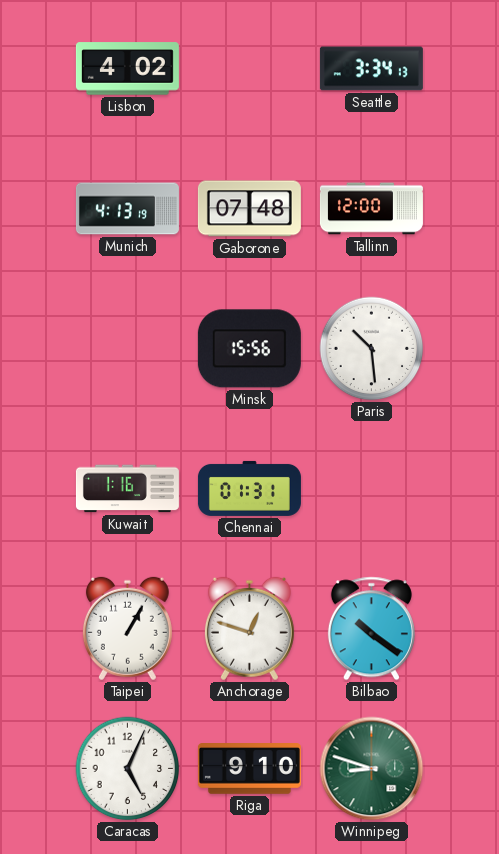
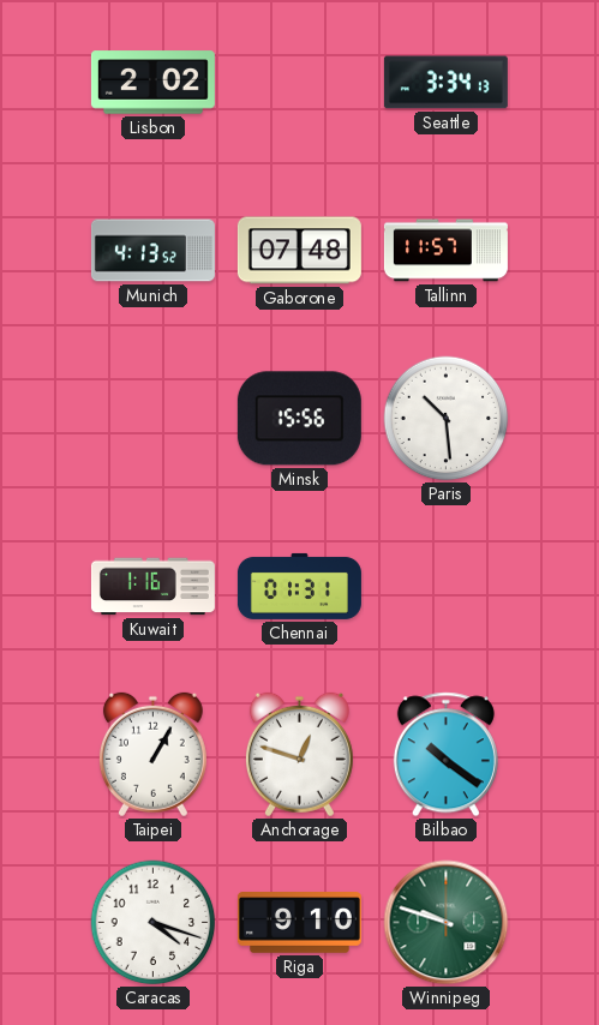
Lisbon: 4:02 -> 2:02
Munich: 4:13:19 -> 4:13:52
Tallinn: 12:00 -> 11:57
Caracas: 5:04 -> 4:18
Winnipeg: 8:48 -> 9:48
